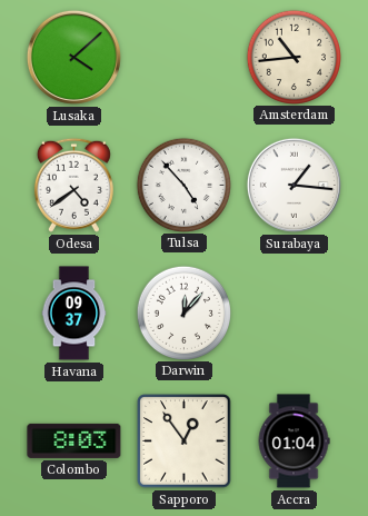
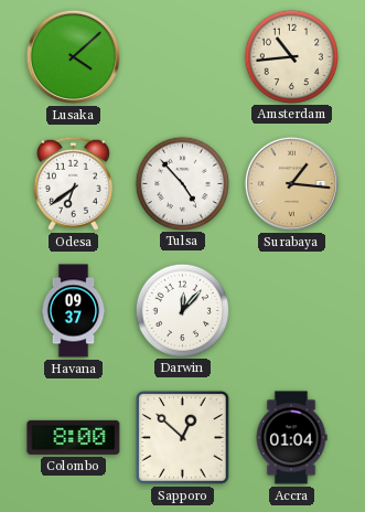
Odesa: 4:39 -> 6:39
Surabaya dial: white -> champagne
Colombo: 8:03 -> 8:00
Sapporo: 12:54 -> 12:52
